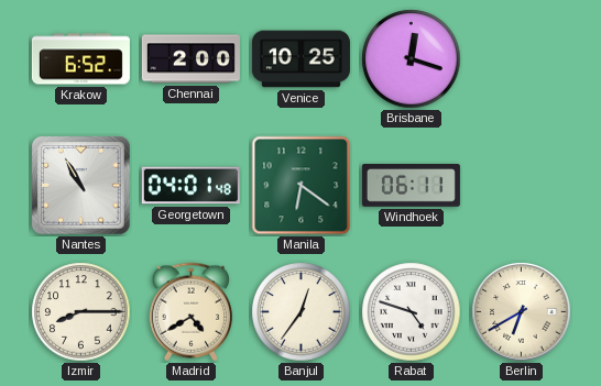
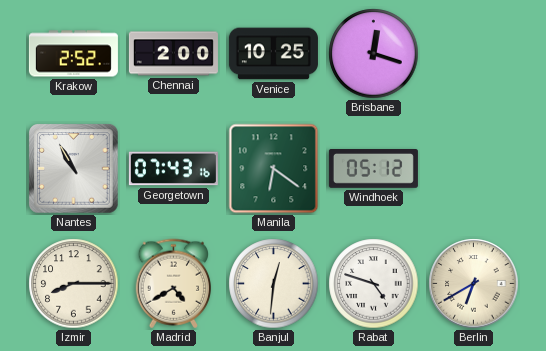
Krakow: 6:52 -> 2:52
Georgetown: 04:01 -> 07:43
Windhoek: 06:11 -> 05:12
Banjul: 12:36 -> 12:31
